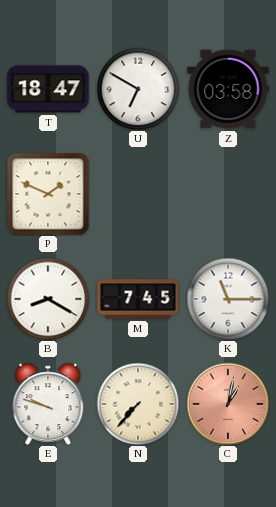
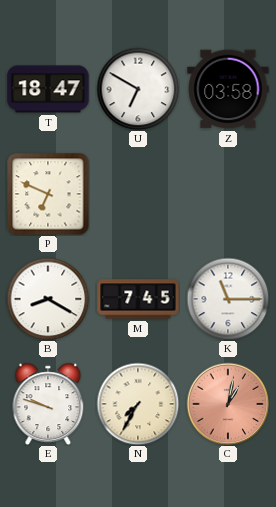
P: 1:49 -> 6:49
N: 7:37 -> 7:35
